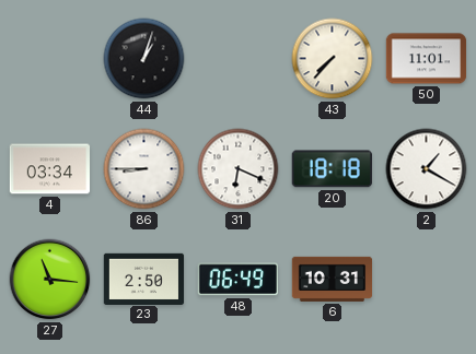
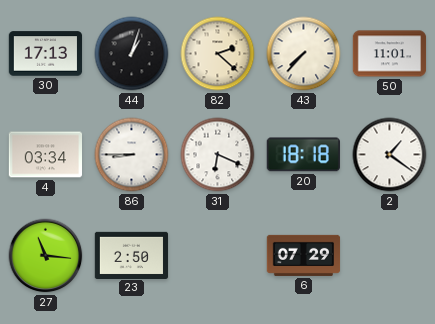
30: none -> 17:13
82: none -> 2:22
2: 1:20 -> 1:21
48: 06:49 -> none
6: 10:31 -> 07:29
